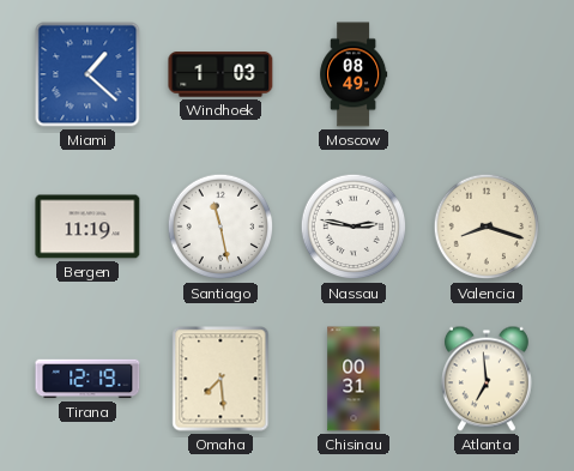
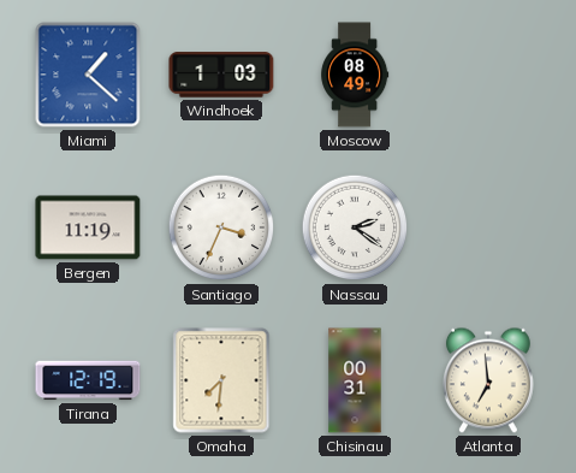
Santiago: 11:28 -> 3:34
Nassau: 2:47 -> 2:21
Valencia: 8:18 -> none
Omaha: 7:29 -> 7:31
